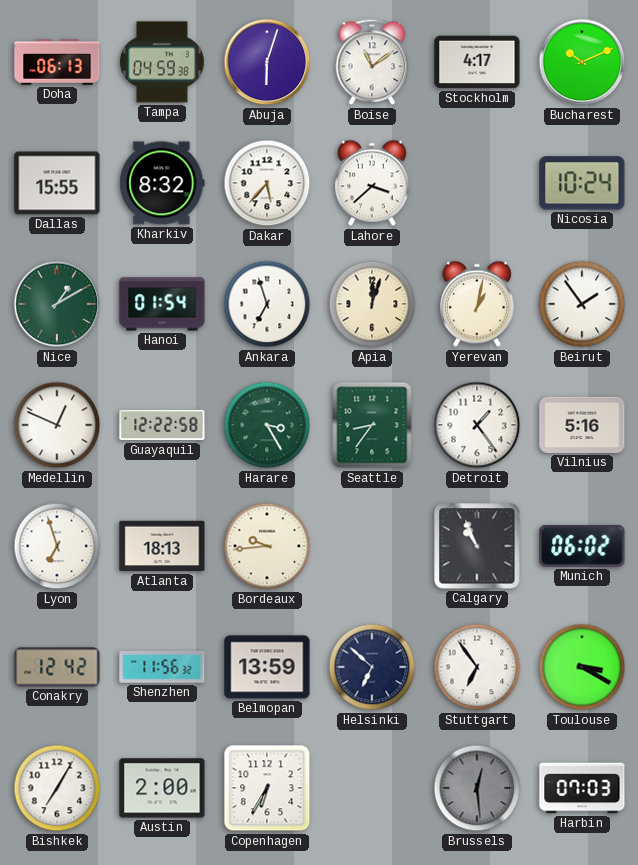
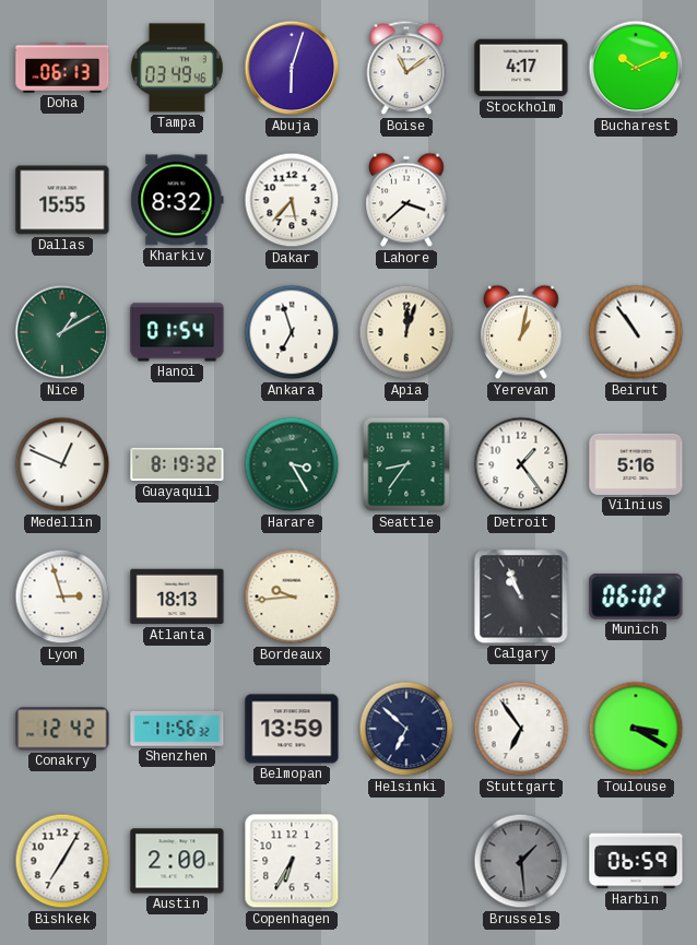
Tampa: 04:59 -> 03:49
Nicosia: 10:24 -> none
Beirut: 1:54 -> 10:54
Guayaquil: 12:22 -> 8:19
Lyon: 6:57 -> 2:57
Brussels: 12:29 -> 1:29
Harbin: 07:03 -> 06:59
